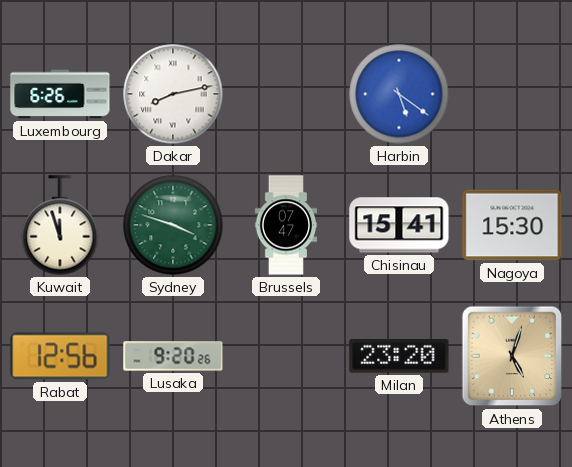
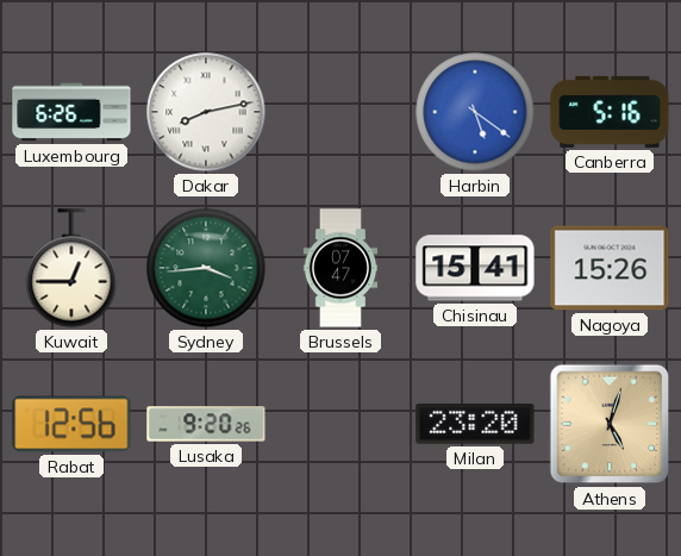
Canberra: none -> 5:16
Kuwait: 11:57 -> 12:45
Sydney: 3:48 -> 3:44
Nagoya: 15:30 -> 15:26
